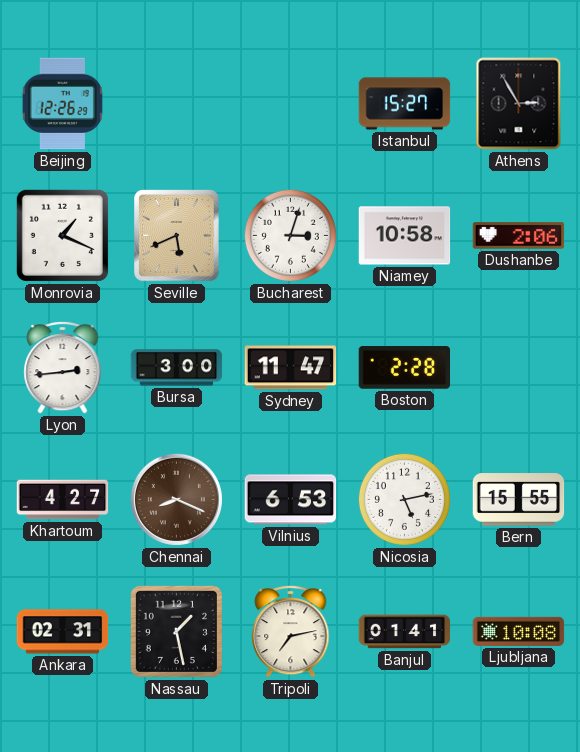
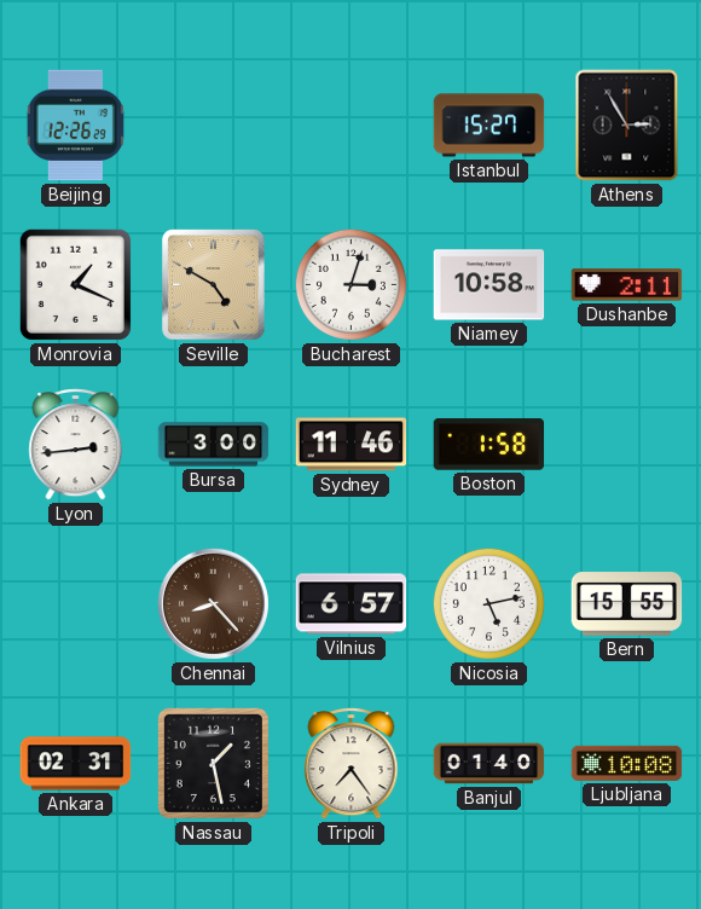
Seville: 5:41 -> 4:50
Dushanbe: 2:06 -> 2:11
Sydney: 11:47 -> 11:46
Boston: 2:28 -> 1:58
Khartoum: 4:27 -> none
Chennai: 8:19 -> 8:23
Vilnius: 6:53 -> 6:57
Tripoli: 7:13 -> 7:24
Banjul: 01:41 -> 01:40
